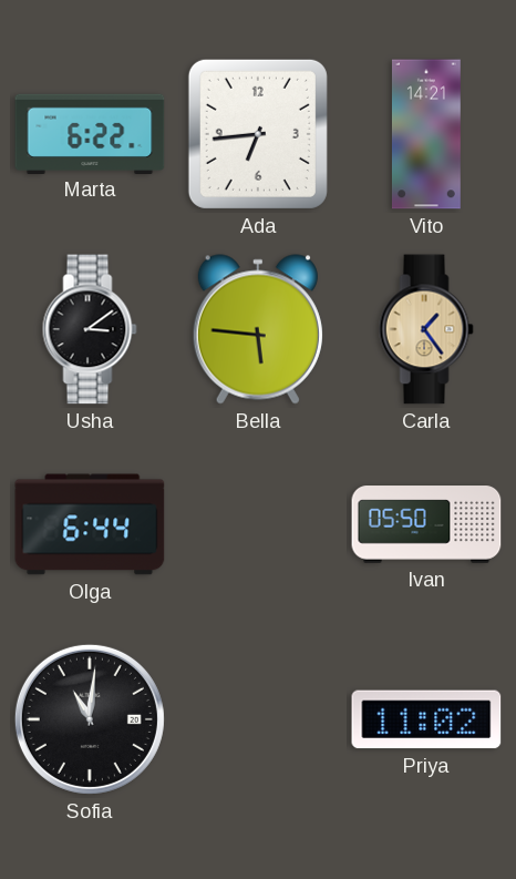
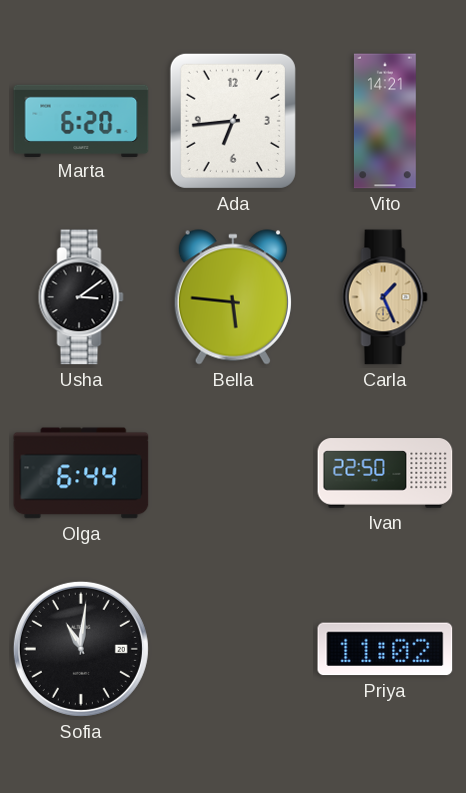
Marta: 6:22 -> 6:20
Carla: 1:24 -> 1:26
Ivan: 05:50 -> 22:50
